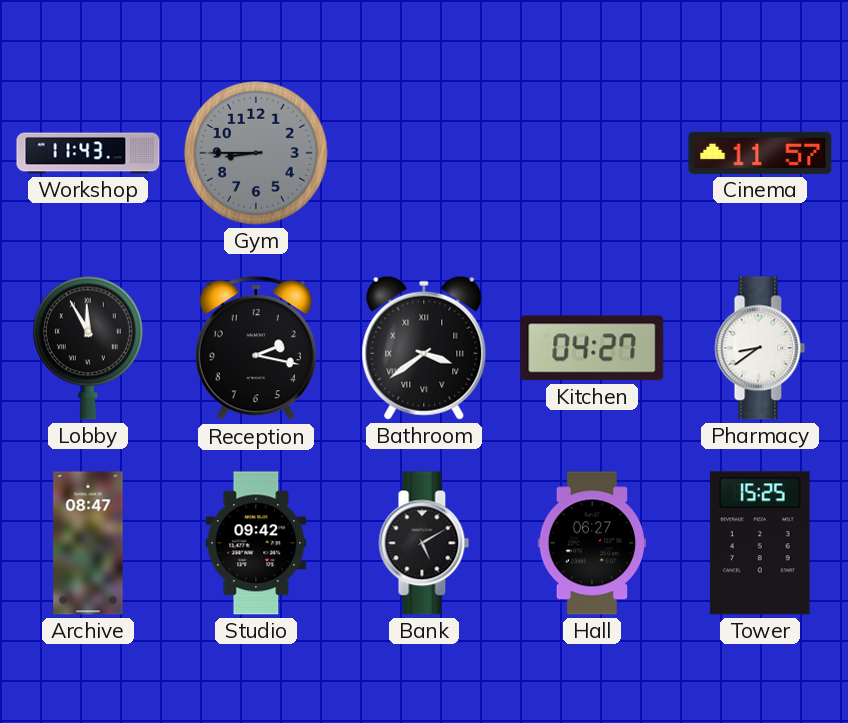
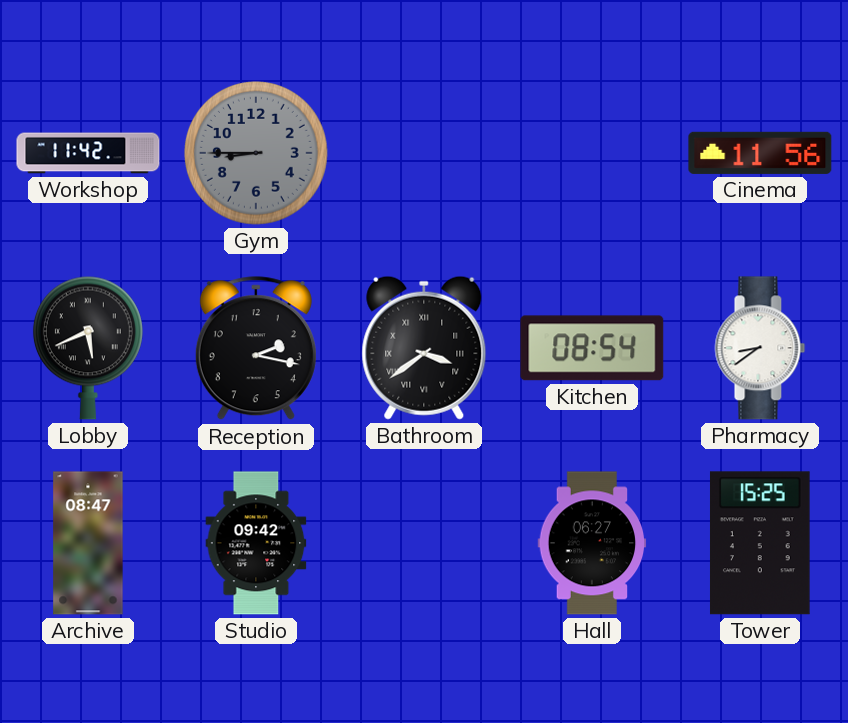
Workshop: 11:43 -> 11:42
Cinema: 11:57 -> 11:56
Lobby: 11:55 -> 5:41
Kitchen: 04:27 -> 08:54
Bank: 5:10 -> none
